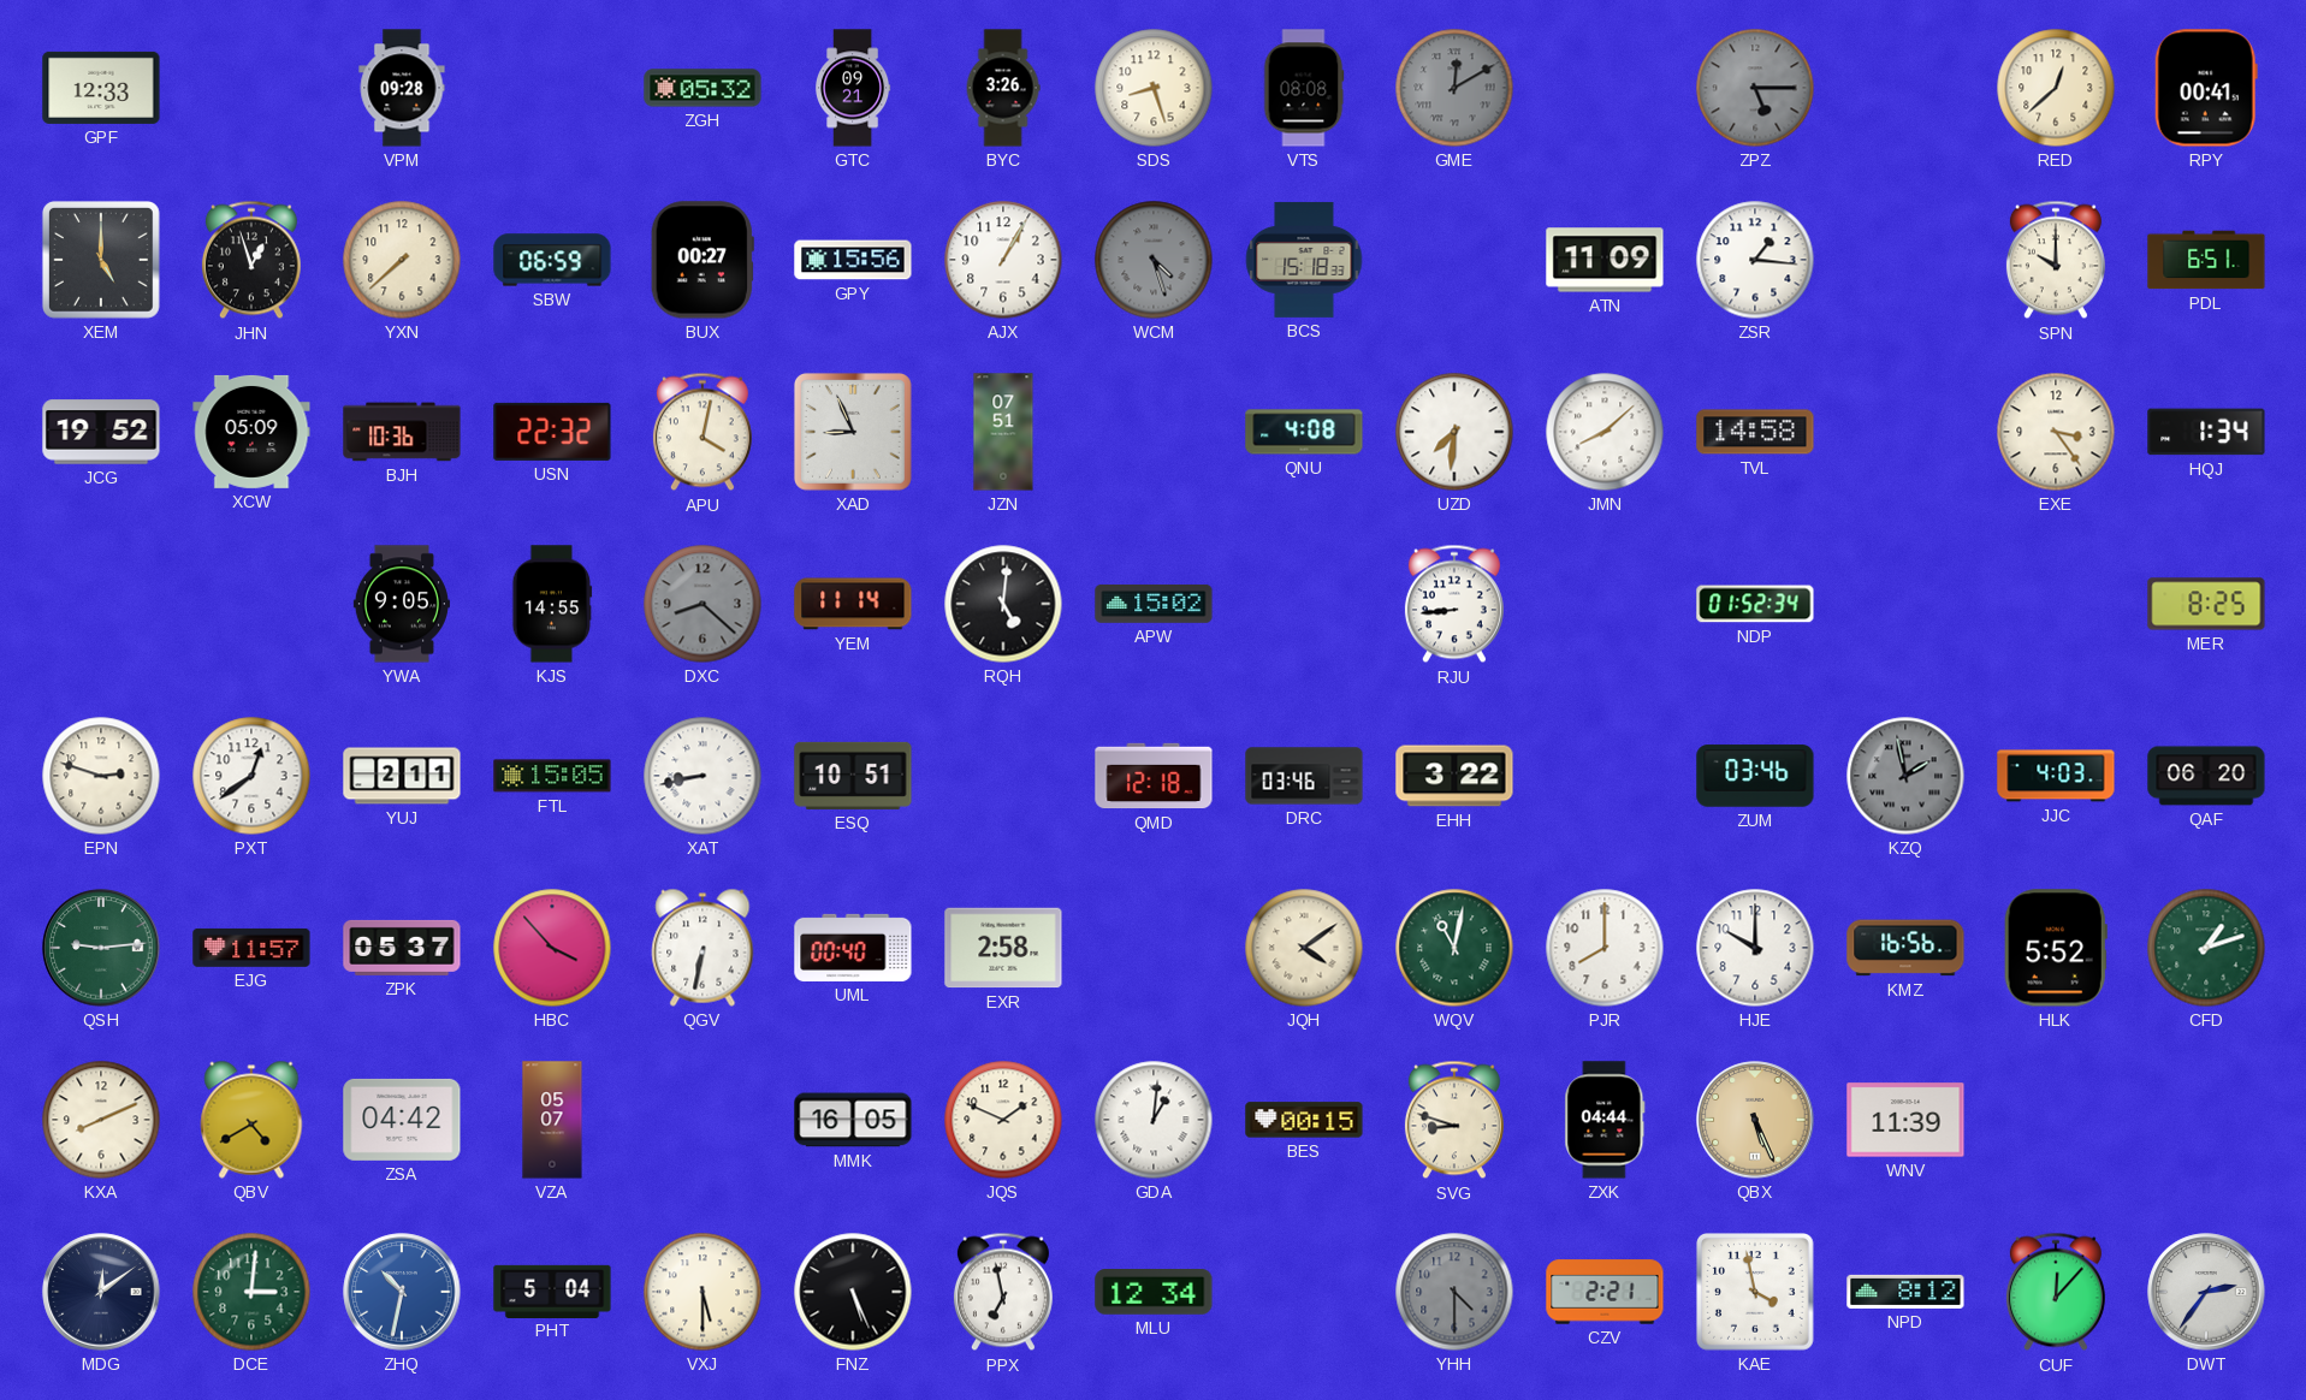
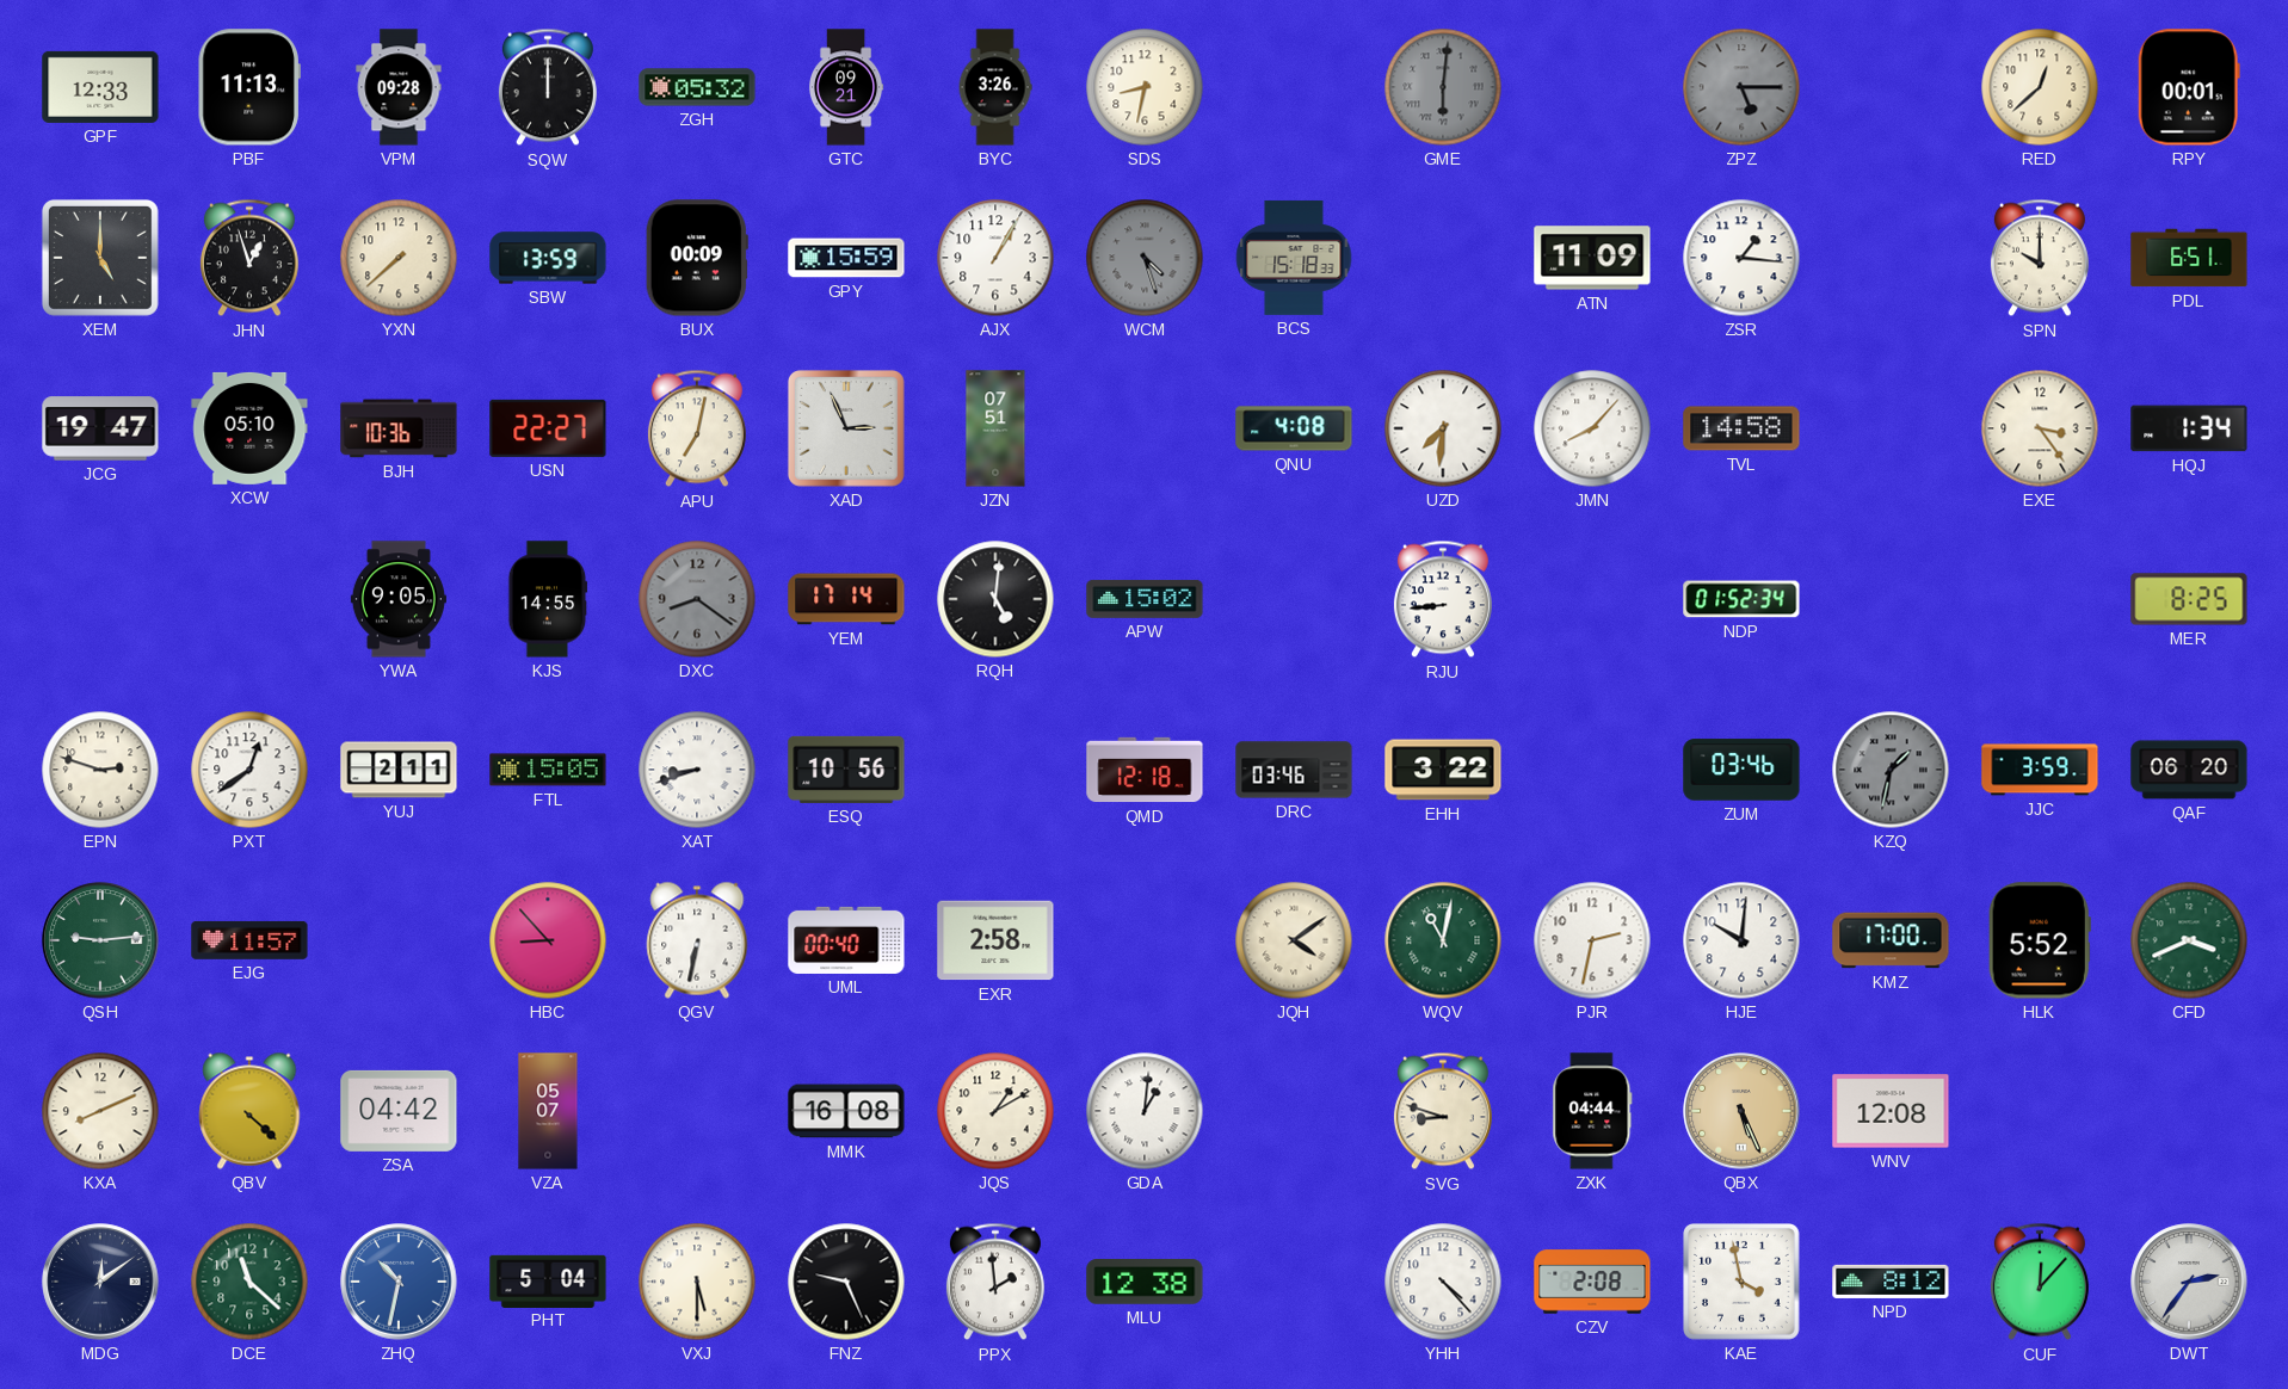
PBF: none -> 11:13
SQW: none -> 12:00
SDS: 8:27 -> 8:32
VTS: 08:08 -> none
GME: 12:10 -> 6:01
RPY: 00:41 -> 00:01
SBW: 06:59 -> 13:59
BUX: 00:27 -> 00:09
GPY: 15:56 -> 15:59
JCG: 19:52 -> 19:47
XCW: 05:09 -> 05:10
USN: 22:32 -> 22:27
APU: 4:02 -> 7:02
XAD: 8:56 -> 2:56
JMN: 8:08 -> 8:07
DXC: 8:22 -> 8:21
YEM: 11:14 -> 17:14
XAT: 8:43 -> 8:42
ESQ: 10:51 -> 10:56
KZQ: 1:58 -> 1:32
JJC: 4:03 -> 3:59
ZPK: 05:37 -> none
HBC: 3:53 -> 8:53
PJR: 8:00 -> 2:32
HJE: 10:00 -> 10:01
KMZ: 16:56 -> 17:00
CFD: 1:12 -> 3:41
QBV: 4:40 -> 4:22
MMK: 16:05 -> 16:08
JQS: 1:49 -> 1:10
BES: 00:15 -> none
WNV: 11:39 -> 12:08
DCE: 3:01 -> 11:22
FNZ: 5:26 -> 9:26
PPX: 6:58 -> 1:59
MLU: 12:34 -> 12:38
YHH: 4:30 -> 4:23
YHH dial: grey -> white
CZV: 2:21 -> 2:08
